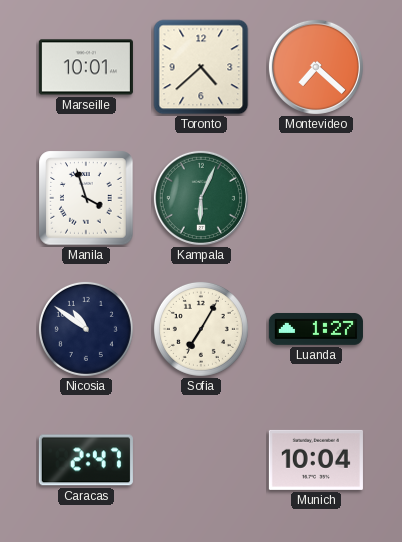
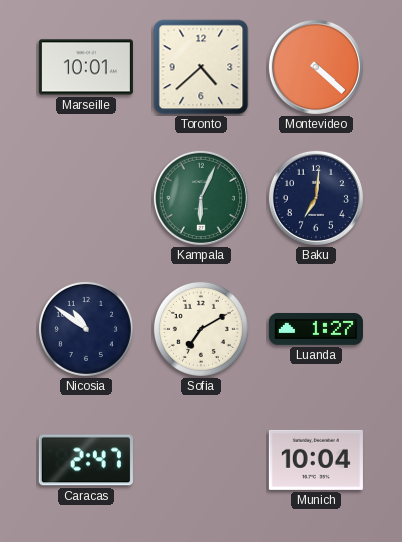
Montevideo: 7:22 -> 4:22
Manila: 3:57 -> none
Baku: none -> 7:01
Sofia: 7:05 -> 7:10
